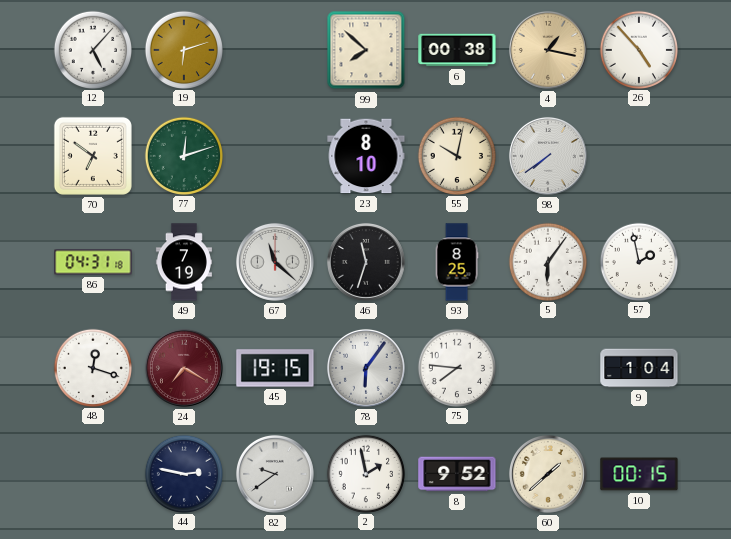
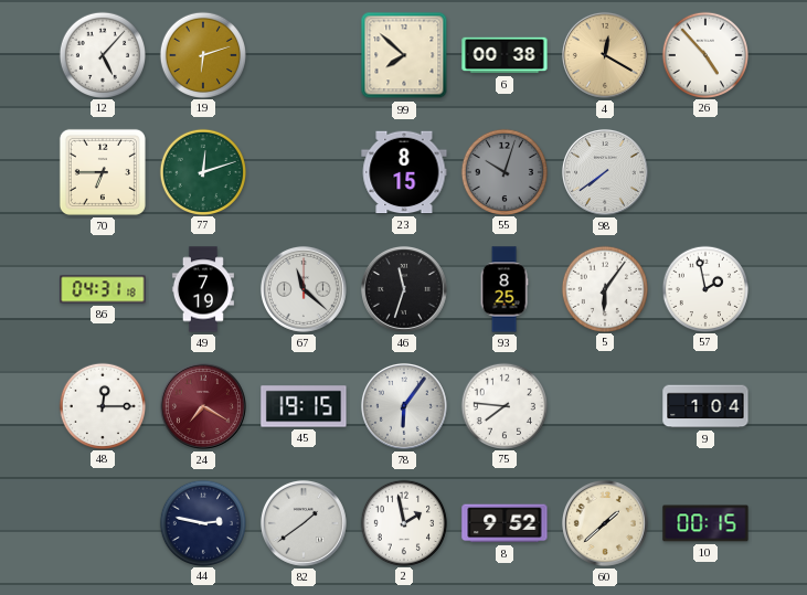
4: 1:17 -> 12:20
70: 6:51 -> 6:45
23: 8:10 -> 8:15
55: 10:02 -> 10:03
55 dial: cream -> grey
48: 12:18 -> 12:15
82: 9:39 -> 1:39
